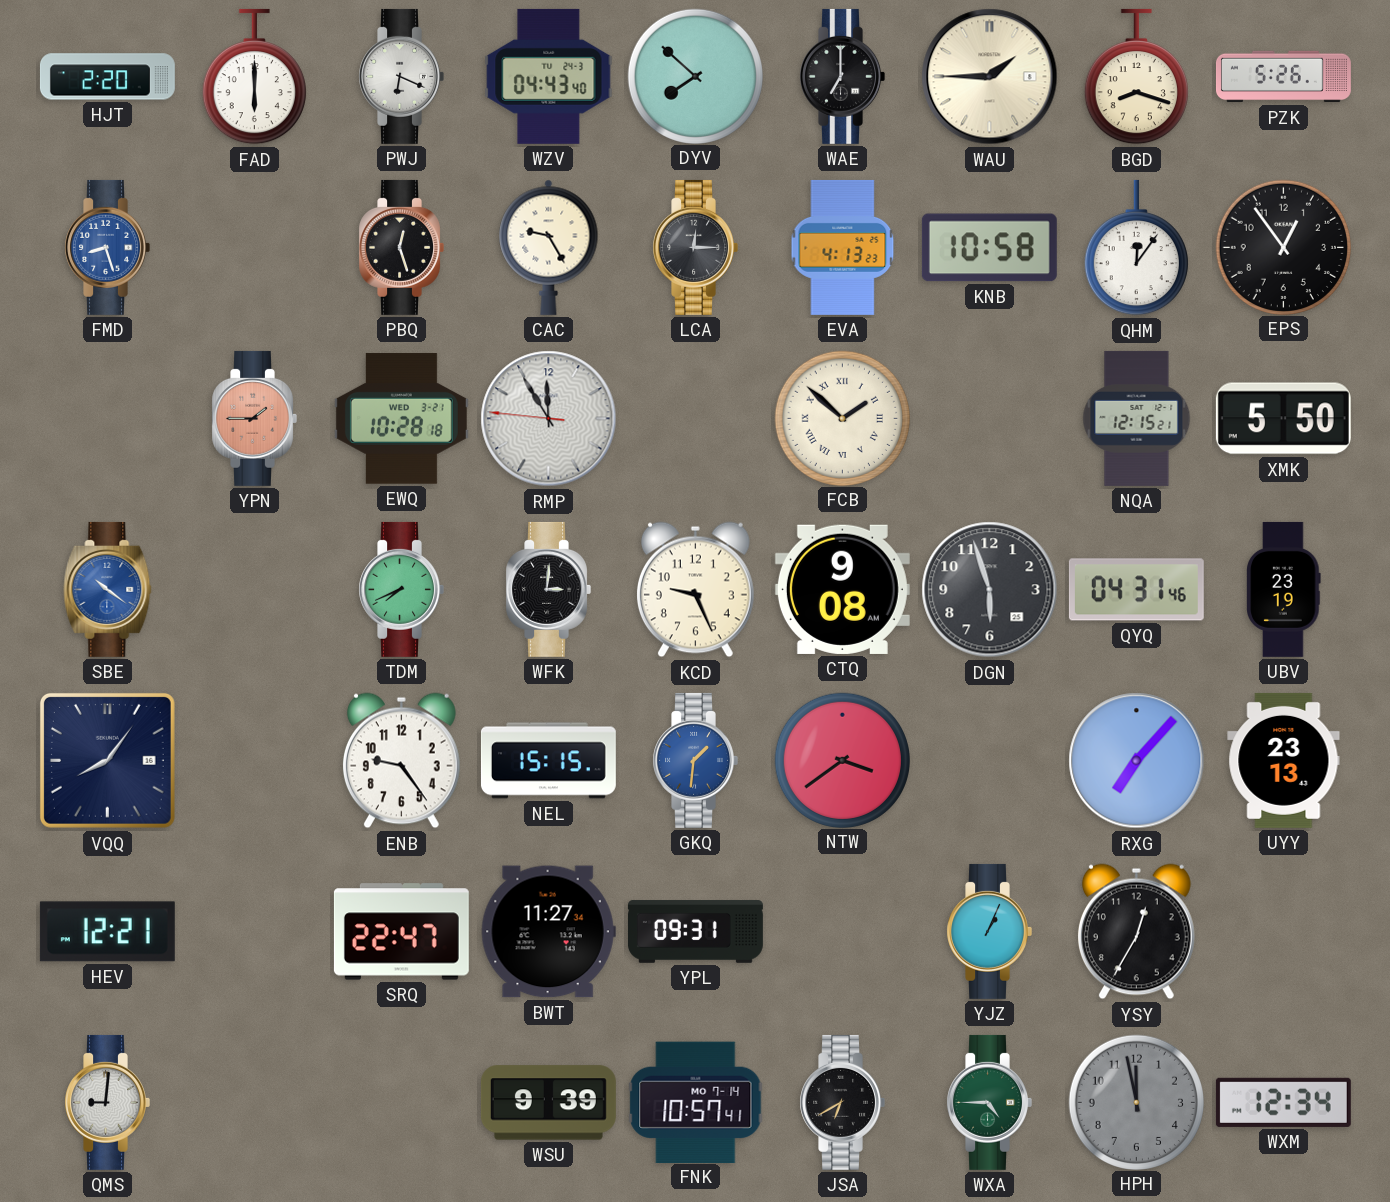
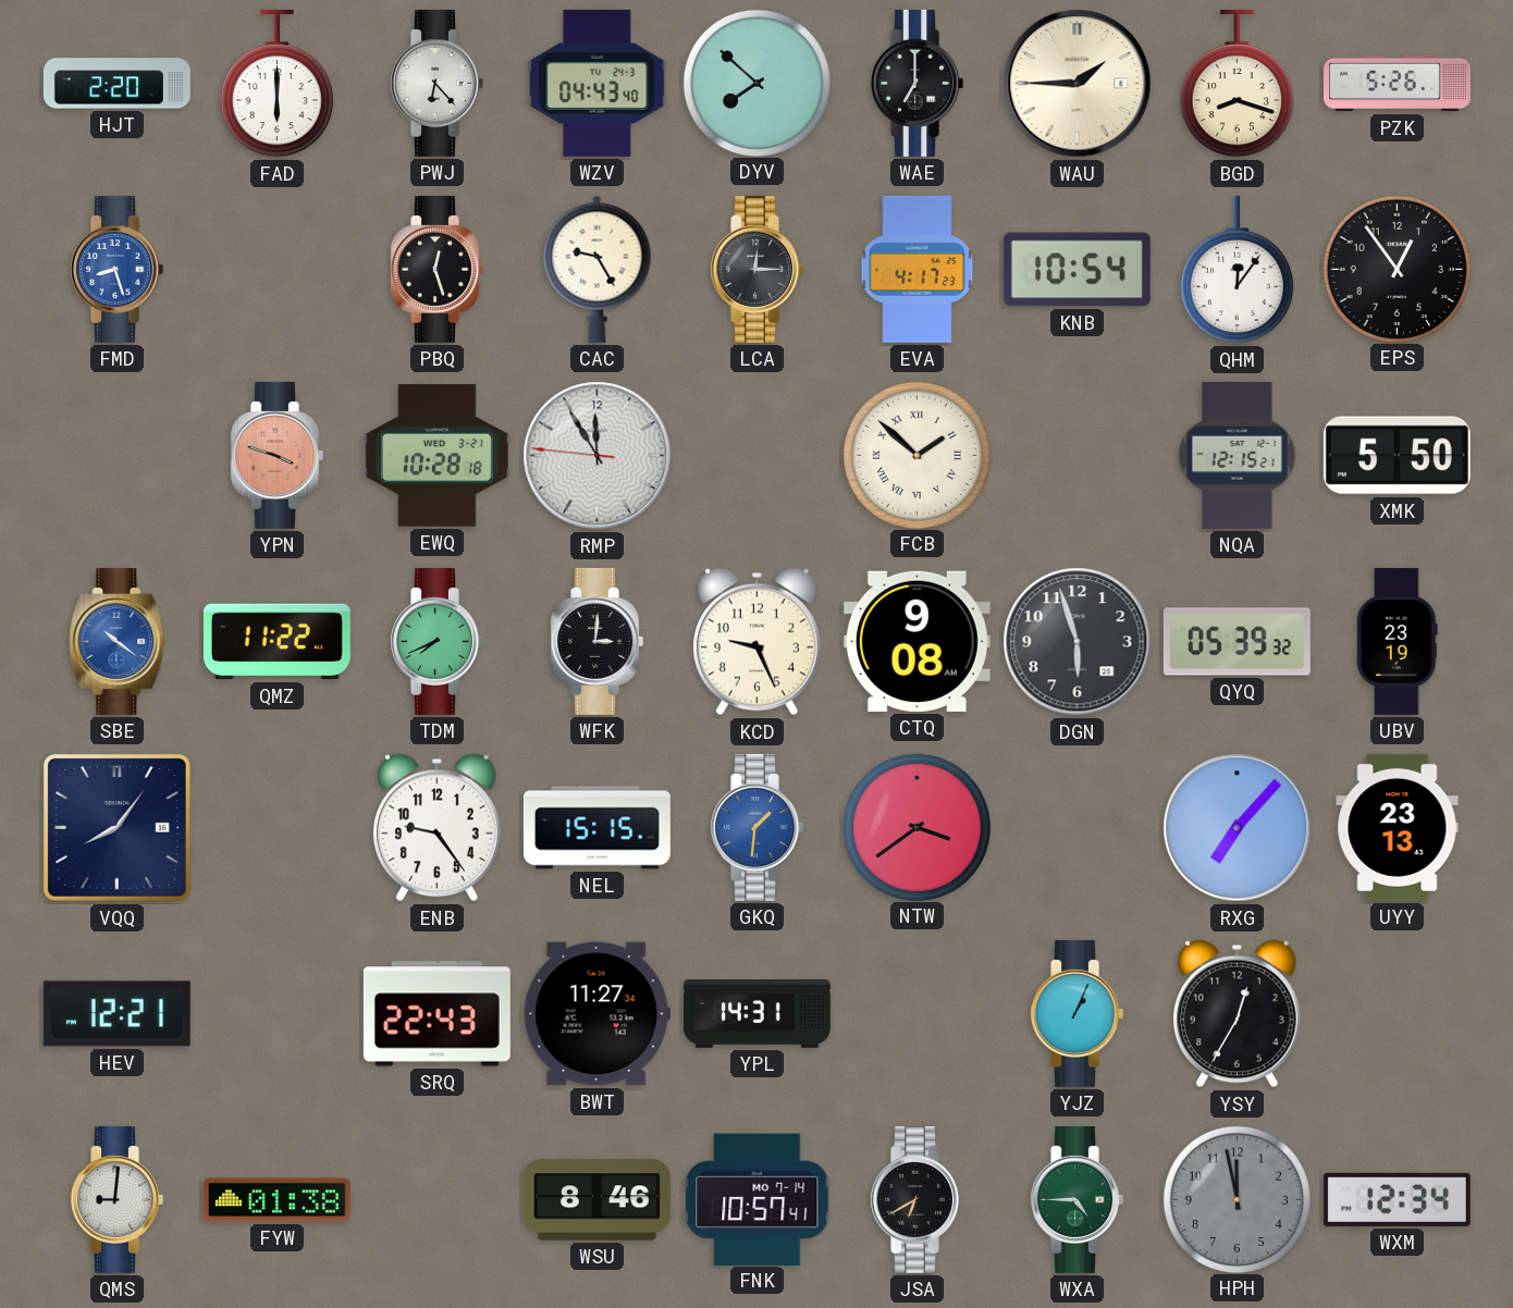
PWJ: 6:19 -> 6:23
EVA: 4:13 -> 4:17
KNB: 10:58 -> 10:54
YPN: 1:45 -> 3:48
QMZ: none -> 11:22
QYQ: 04:31 -> 05:39
SRQ: 22:47 -> 22:43
YPL: 09:31 -> 14:31
FYW: none -> 01:38
WSU: 9:39 -> 8:46
